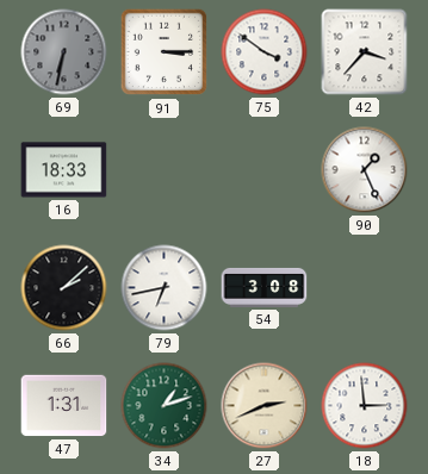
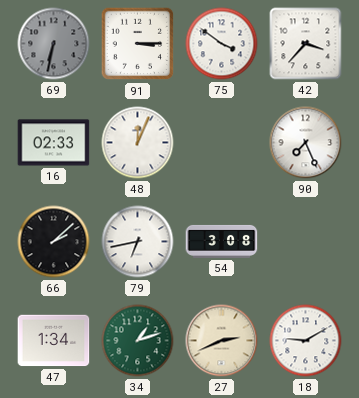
16: 18:33 -> 02:33
48: none -> 12:04
90: 1:26 -> 7:26
47: 1:31 -> 1:34
18: 2:59 -> 9:10
